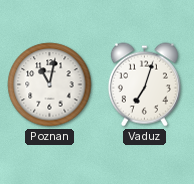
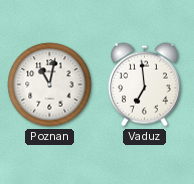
Vaduz: 7:03 -> 6:59
